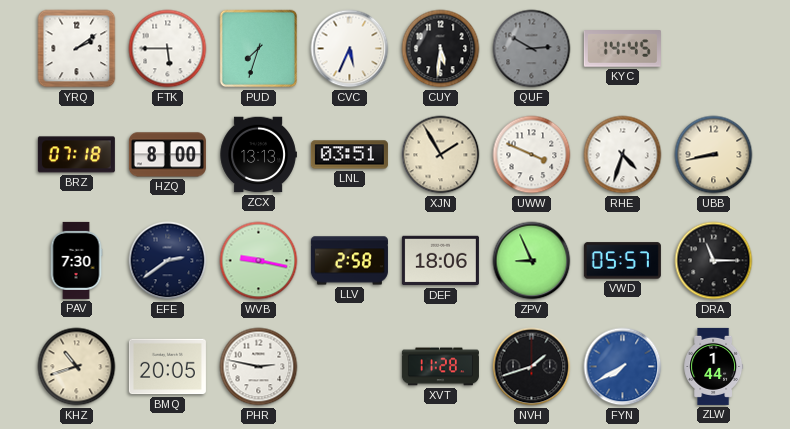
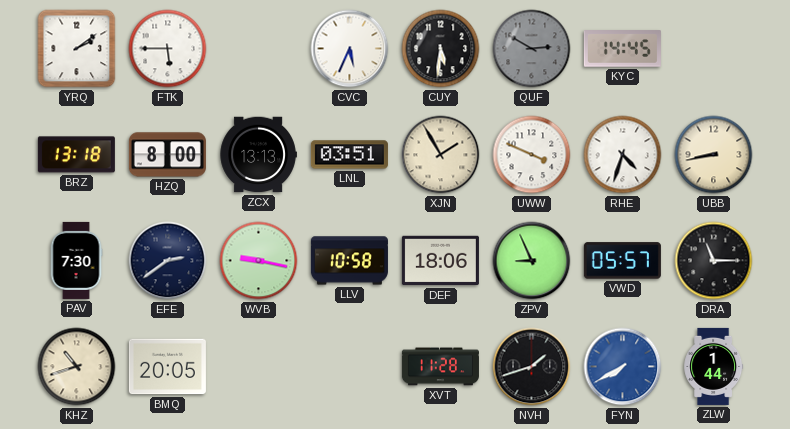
PUD: 7:33 -> none
BRZ: 07:18 -> 13:18
LLV: 2:58 -> 10:58
PHR: 2:47 -> none
